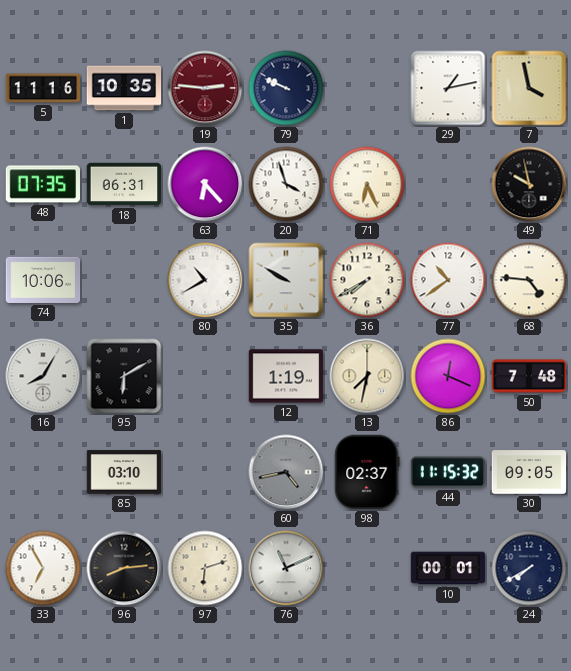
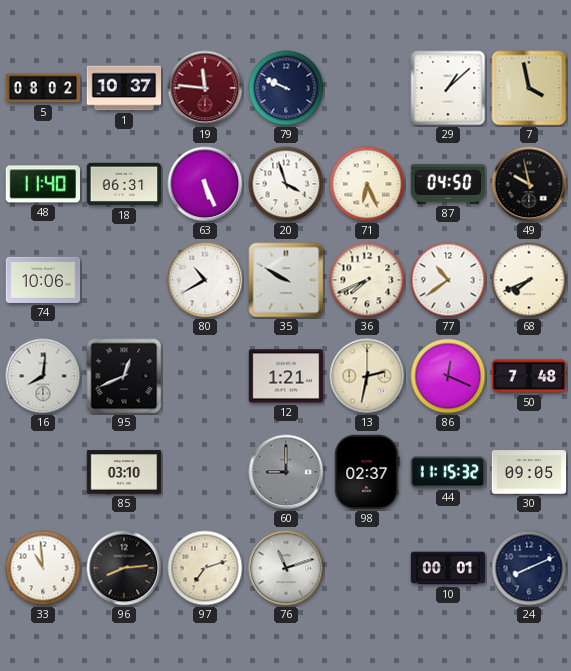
5: 11:16 -> 08:02
1: 10:35 -> 10:37
19: 2:46 -> 11:46
29: 1:13 -> 1:08
48: 07:35 -> 11:40
63: 6:23 -> 5:26
87: none -> 04:50
36: 7:40 -> 7:41
68: 4:46 -> 7:41
16: 8:05 -> 8:01
95: 6:10 -> 12:41
12: 1:19 -> 1:21
13: 7:32 -> 2:32
60: 4:43 -> 9:00
33: 6:55 -> 10:59
97: 6:12 -> 7:12
76: 11:11 -> 11:12
24: 7:40 -> 8:11
